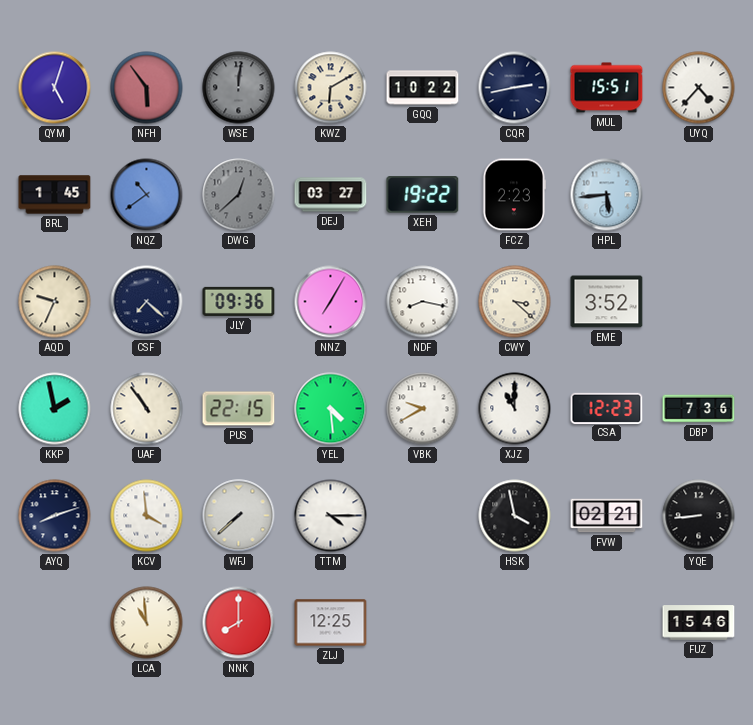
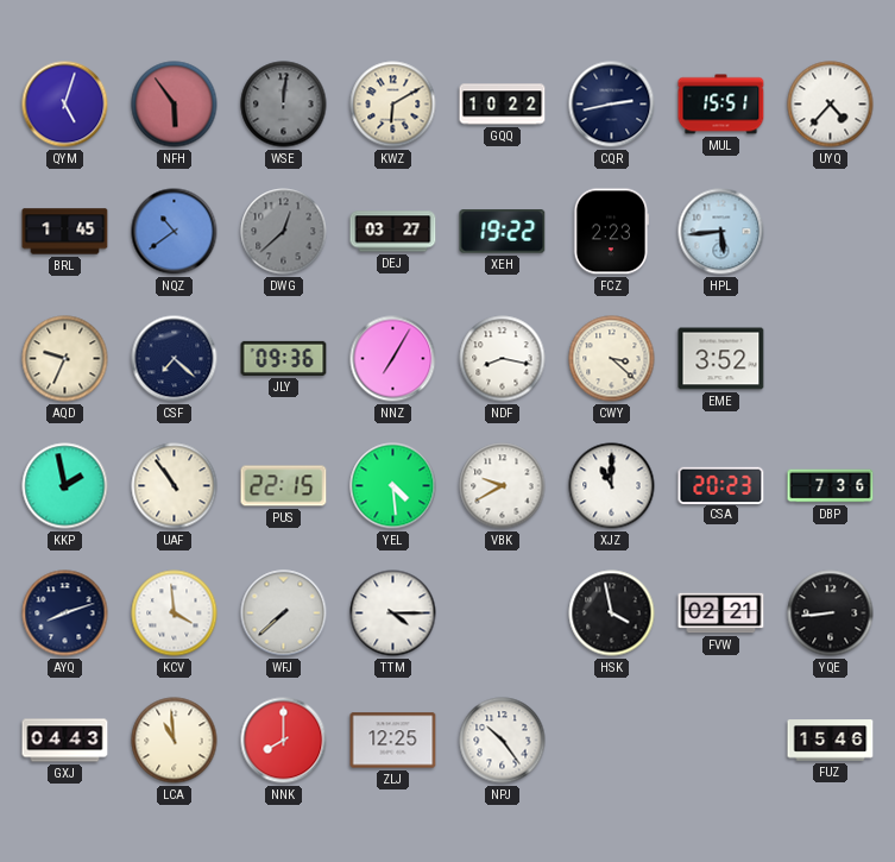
CSA: 12:23 -> 20:23
GXJ: none -> 04:43
NPJ: none -> 10:24
